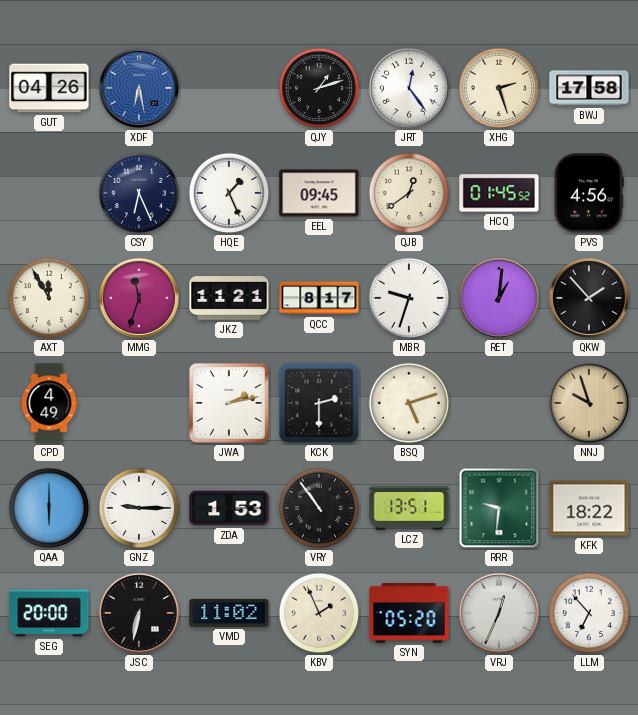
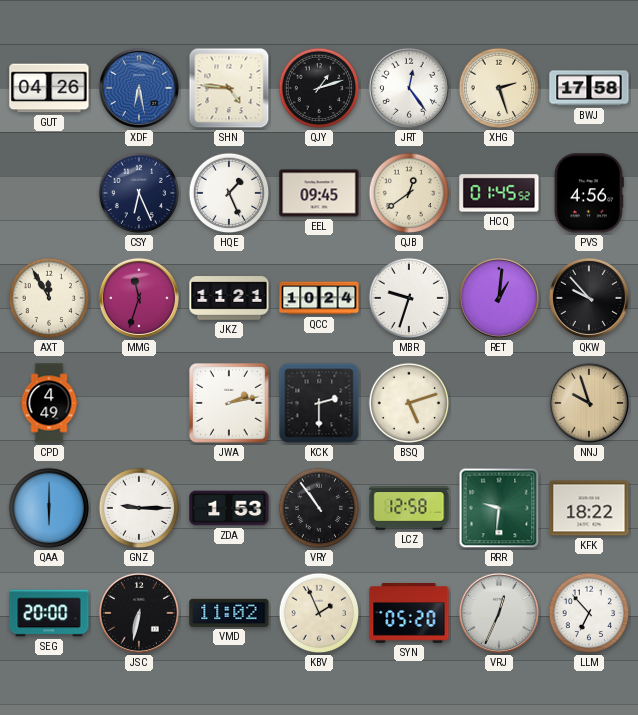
SHN: none -> 4:46
QCC: 8:17 -> 10:24
QKW: 1:53 -> 9:53
LCZ: 13:51 -> 12:58
